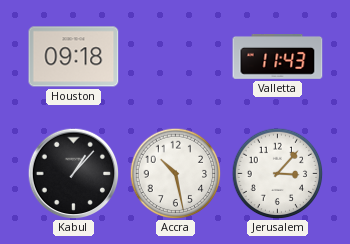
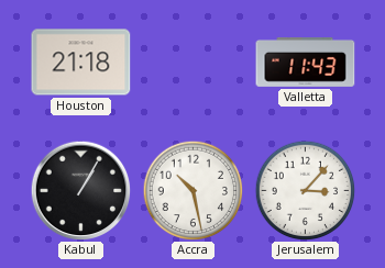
Houston: 09:18 -> 21:18
Kabul: 1:07 -> 1:05
